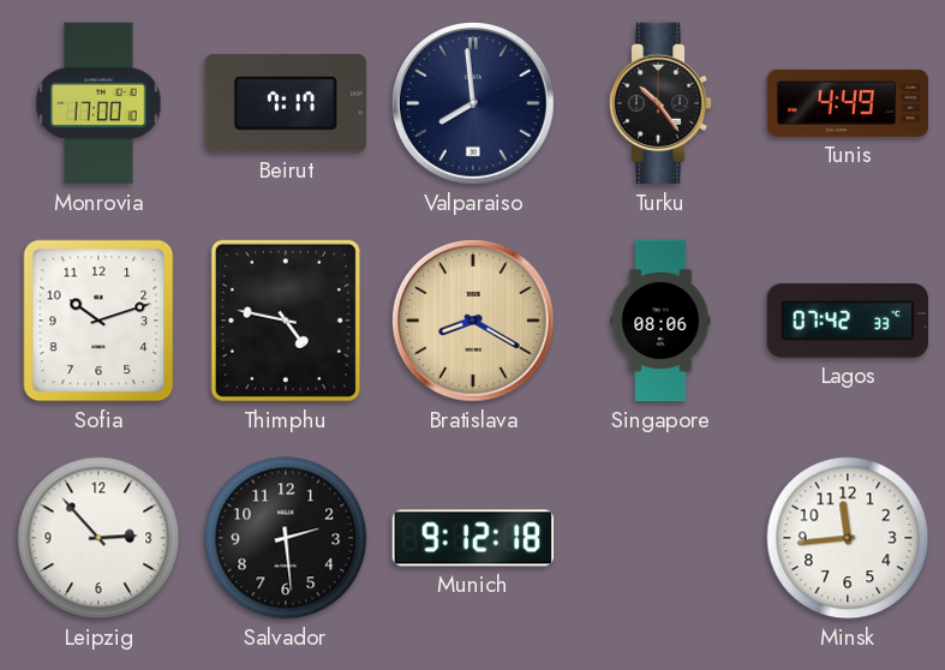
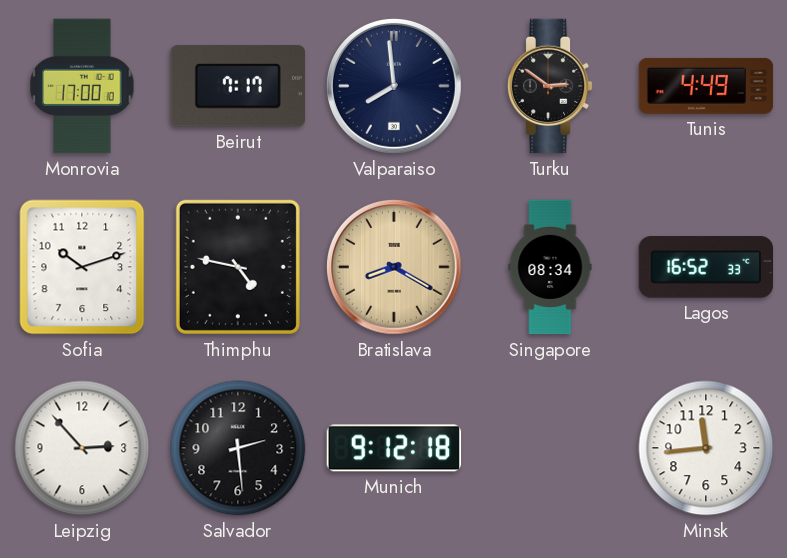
Turku: 10:24 -> 2:51
Singapore: 08:06 -> 08:34
Lagos: 07:42 -> 16:52
